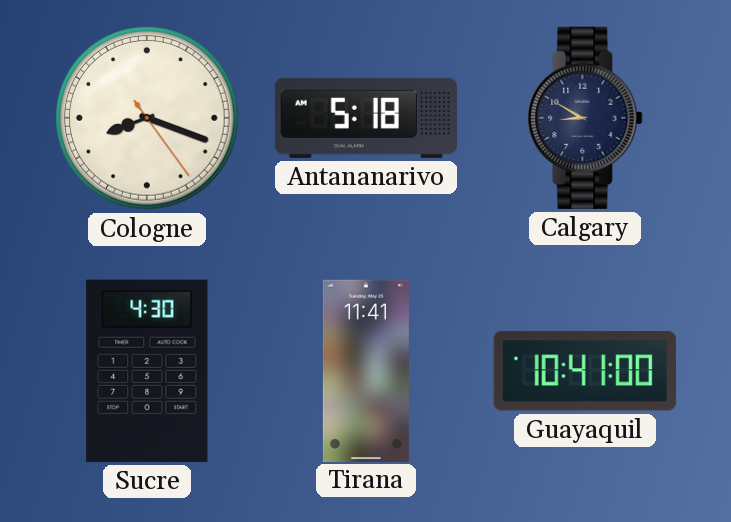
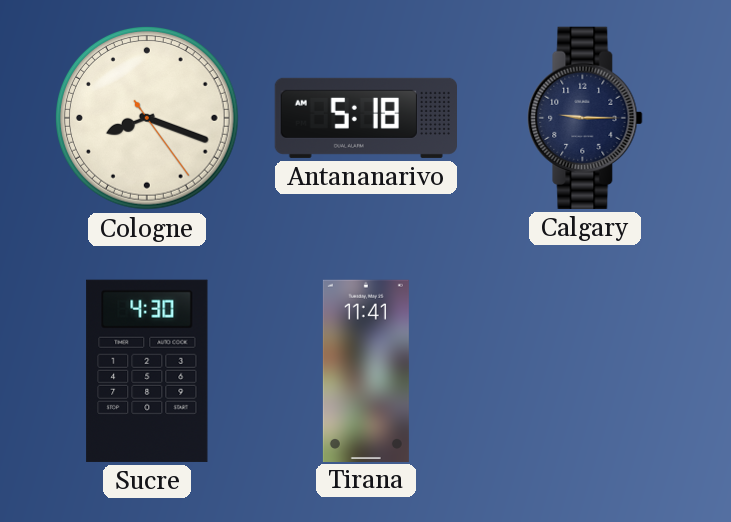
Calgary: 8:50 -> 9:15
Guayaquil: 10:41 -> none
